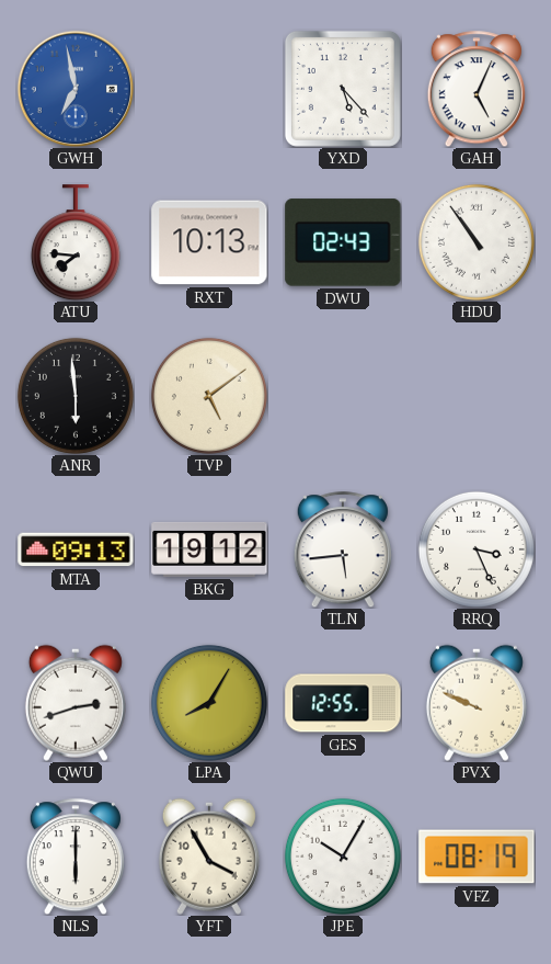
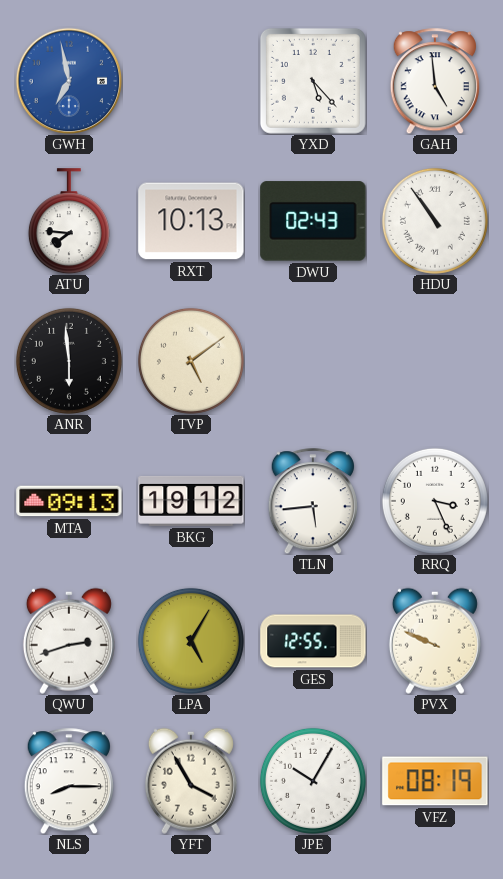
GAH: 5:04 -> 4:59
LPA: 8:05 -> 5:05
NLS: 6:00 -> 8:15
